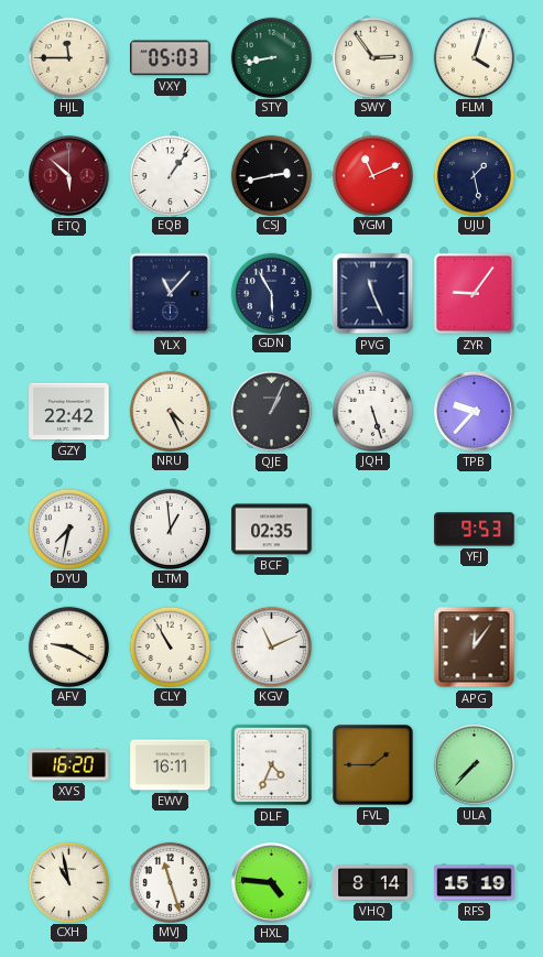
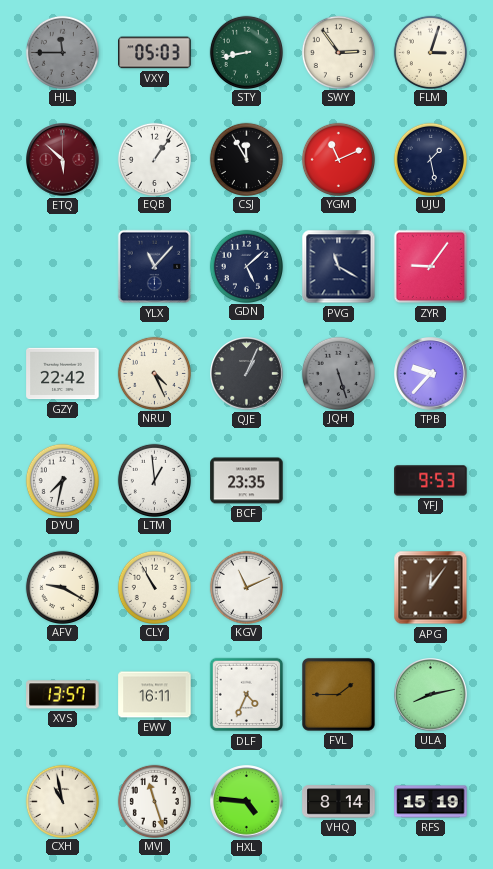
HJL dial: cream -> grey
FLM: 4:03 -> 3:03
CSJ: 2:43 -> 11:55
GDN: 5:55 -> 5:08
PVG: 11:26 -> 11:20
JQH dial: white -> grey
BCF: 02:35 -> 23:35
XVS: 16:20 -> 13:57
ULA: 7:37 -> 8:13
